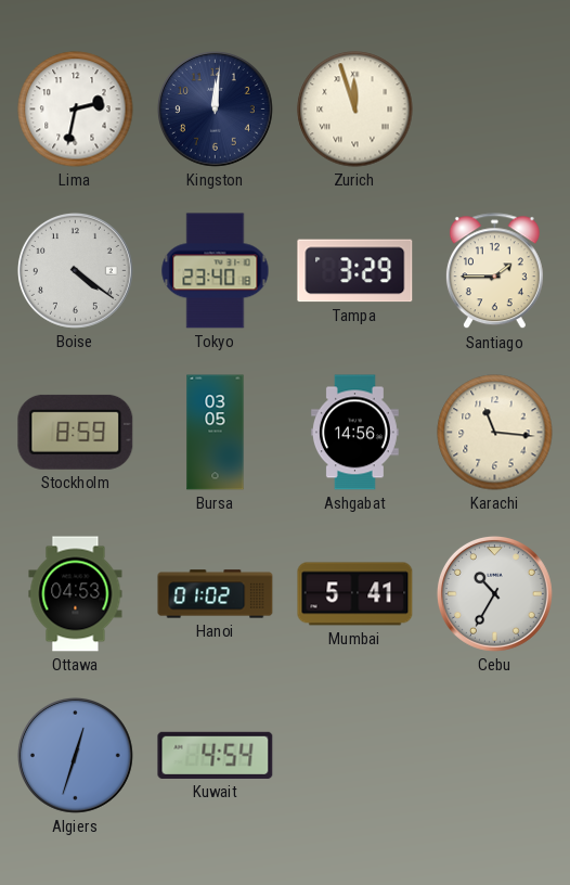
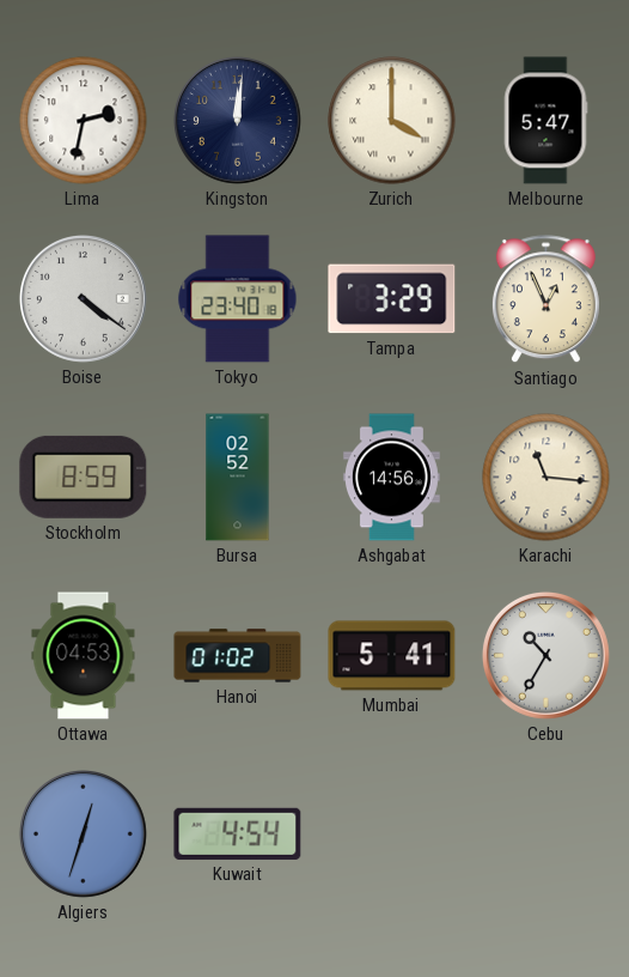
Zurich: 11:57 -> 4:00
Melbourne: none -> 5:47
Santiago: 1:45 -> 12:56
Bursa: 03:05 -> 02:52
